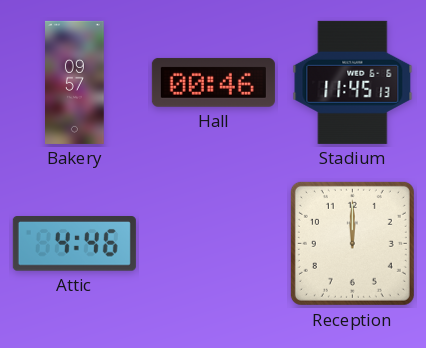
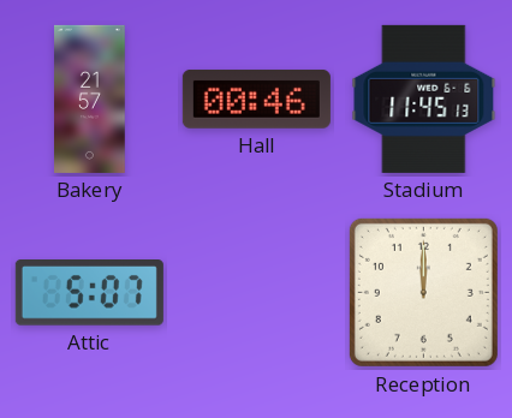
Bakery: 09:57 -> 21:57
Attic: 4:46 -> 5:07
